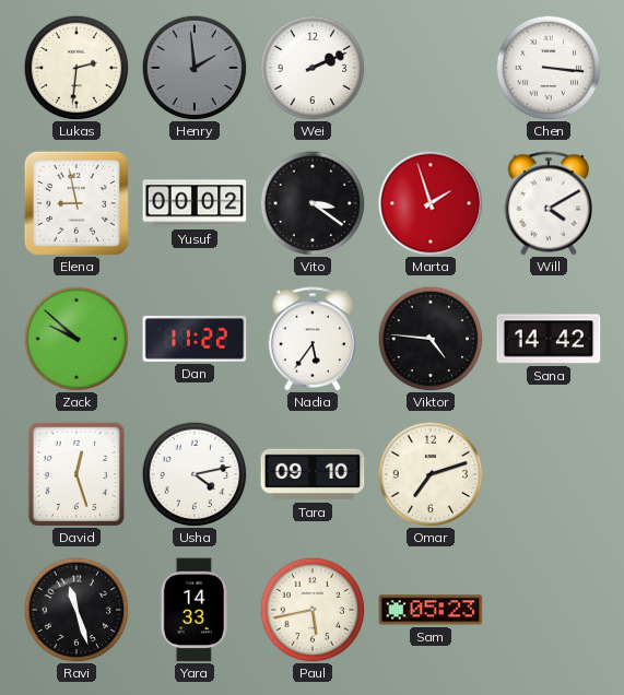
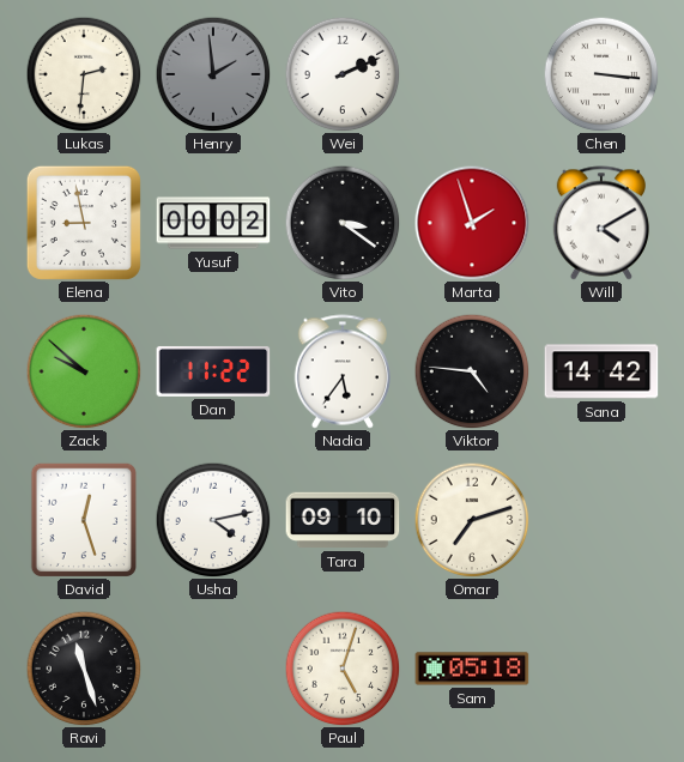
Yara: 14:33 -> none
Paul: 5:43 -> 5:03
Sam: 05:23 -> 05:18
